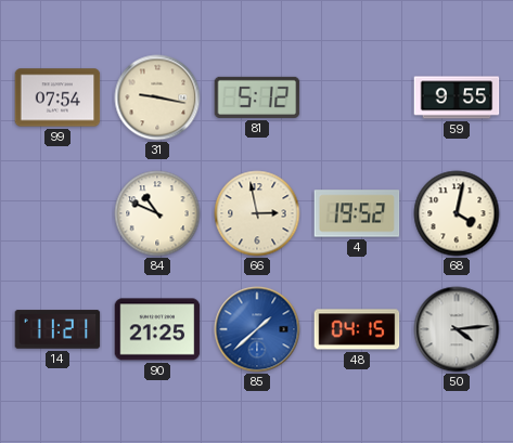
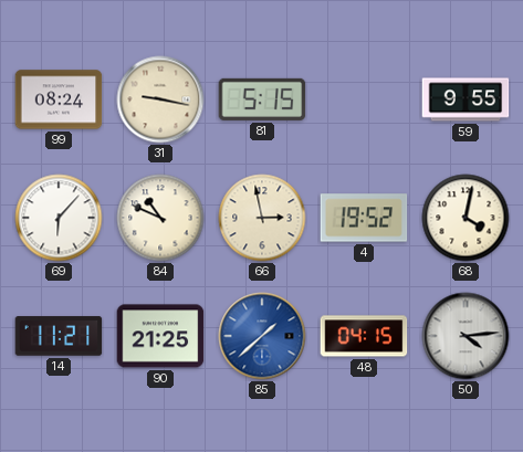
99: 07:54 -> 08:24
81: 5:12 -> 5:15
69: none -> 6:07
